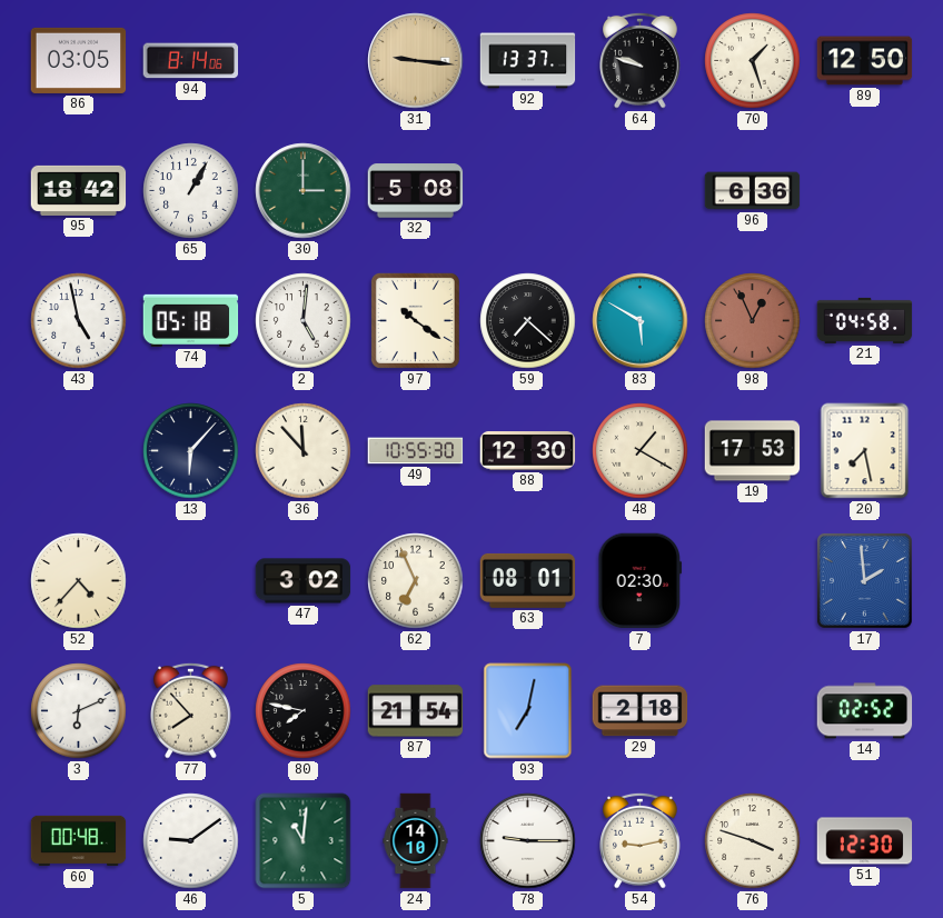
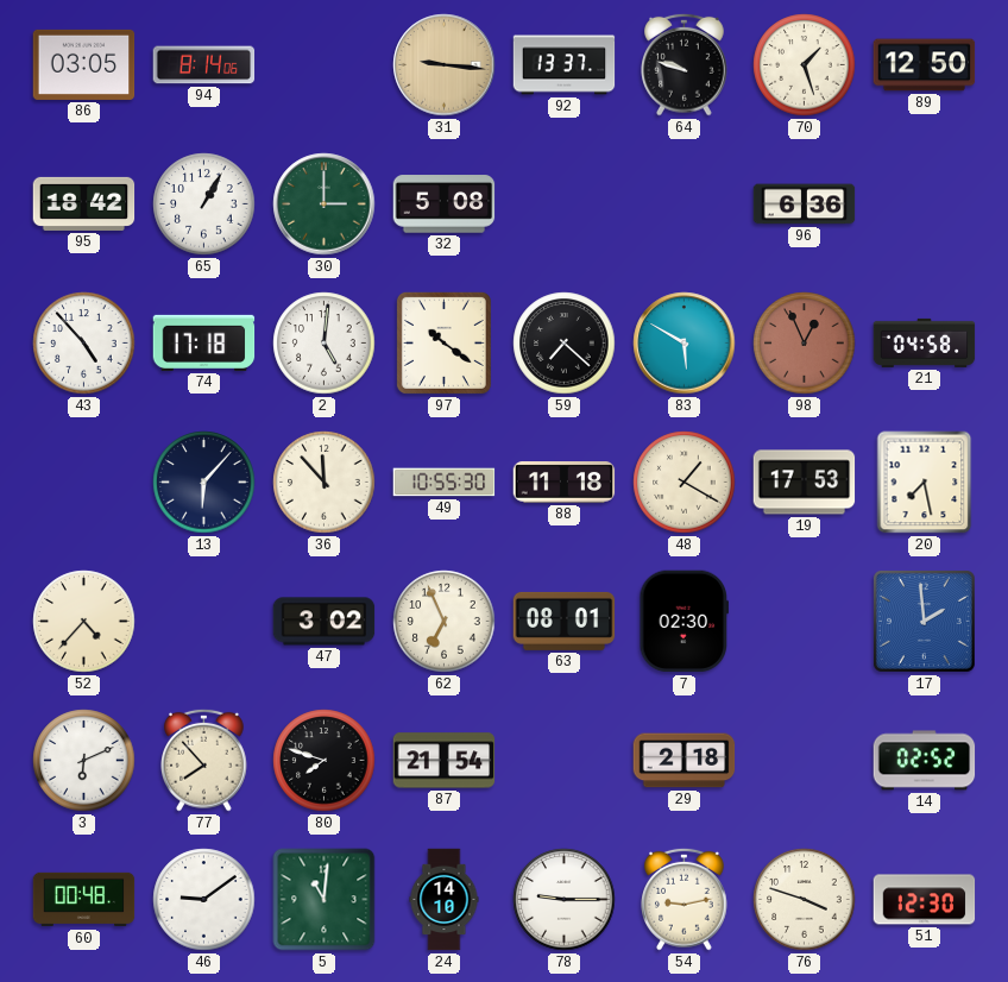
43: 4:58 -> 4:53
74: 05:18 -> 17:18
88: 12:30 -> 11:18
80: 7:47 -> 7:48
93: 7:02 -> none
